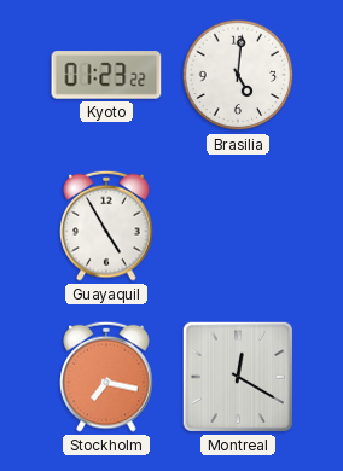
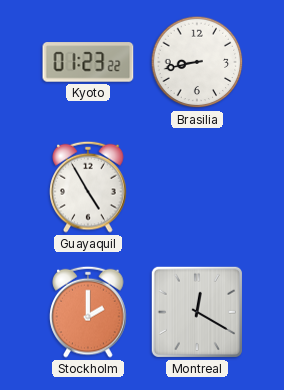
Brasilia: 5:01 -> 8:43
Stockholm: 7:17 -> 2:00
